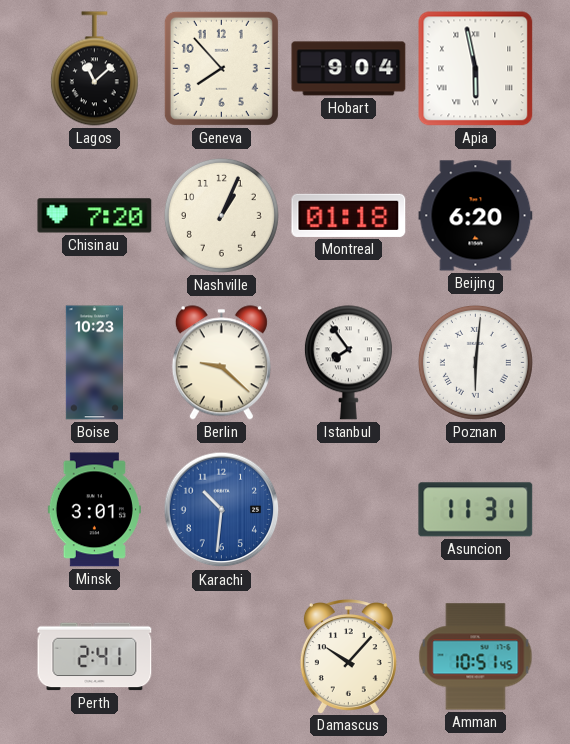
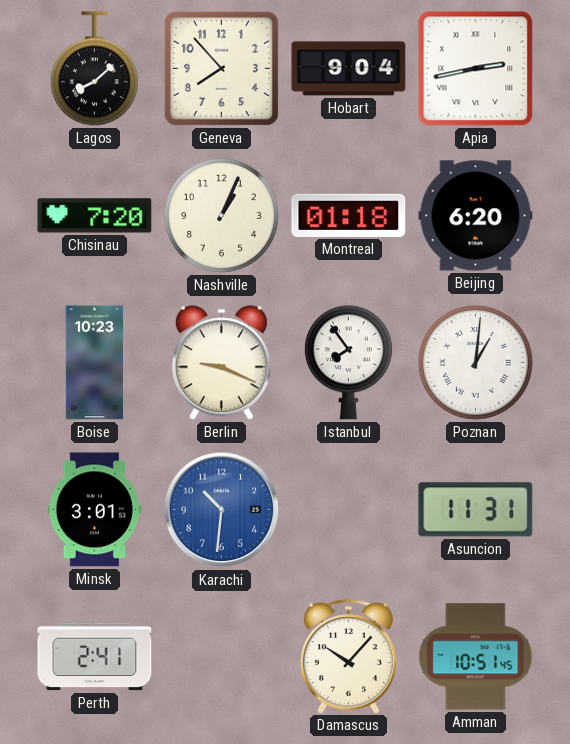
Lagos: 11:08 -> 8:08
Apia: 5:58 -> 2:43
Berlin: 9:22 -> 9:19
Poznan: 6:01 -> 1:01
